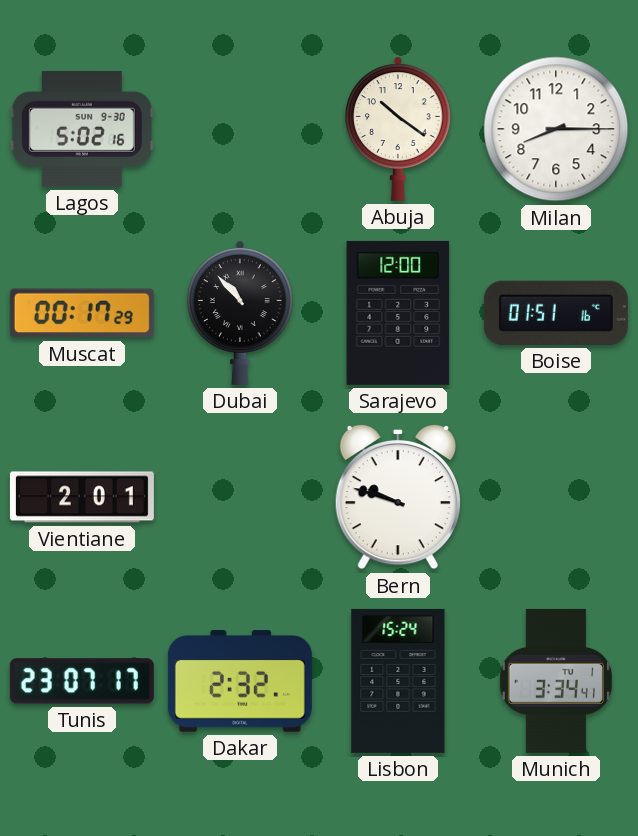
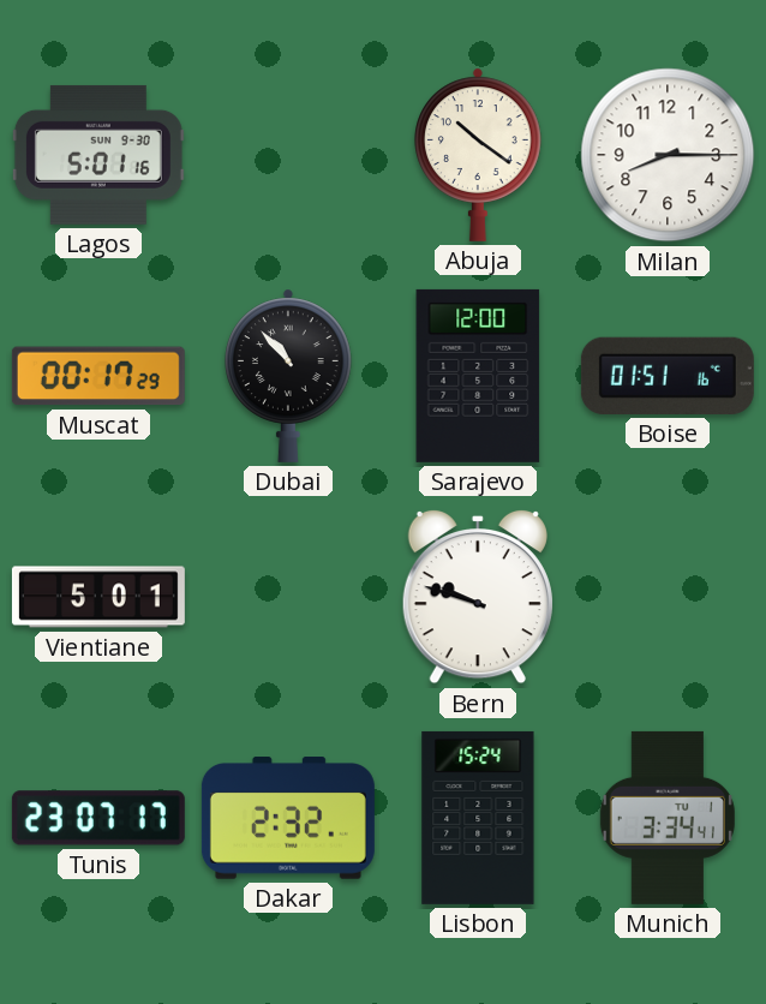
Lagos: 5:02 -> 5:01
Vientiane: 2:01 -> 5:01
